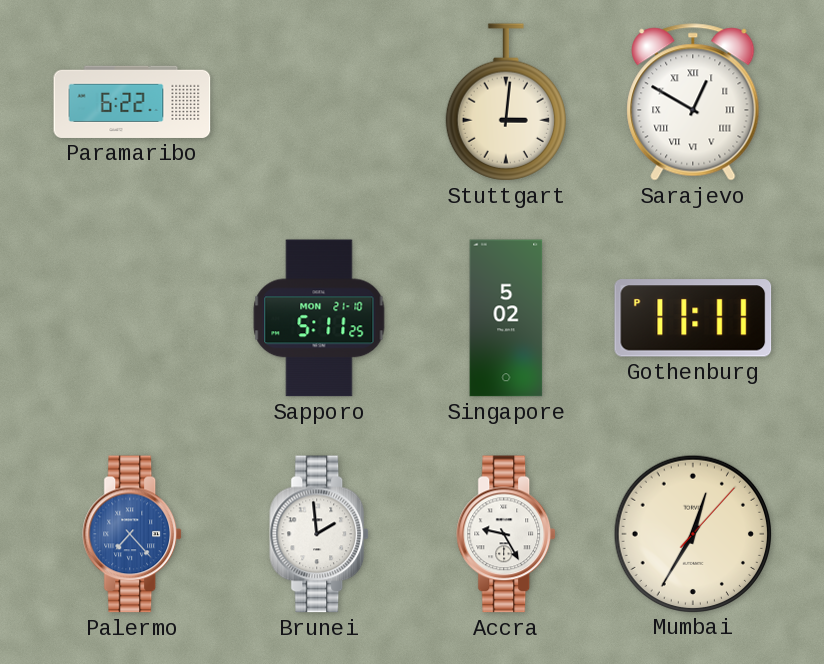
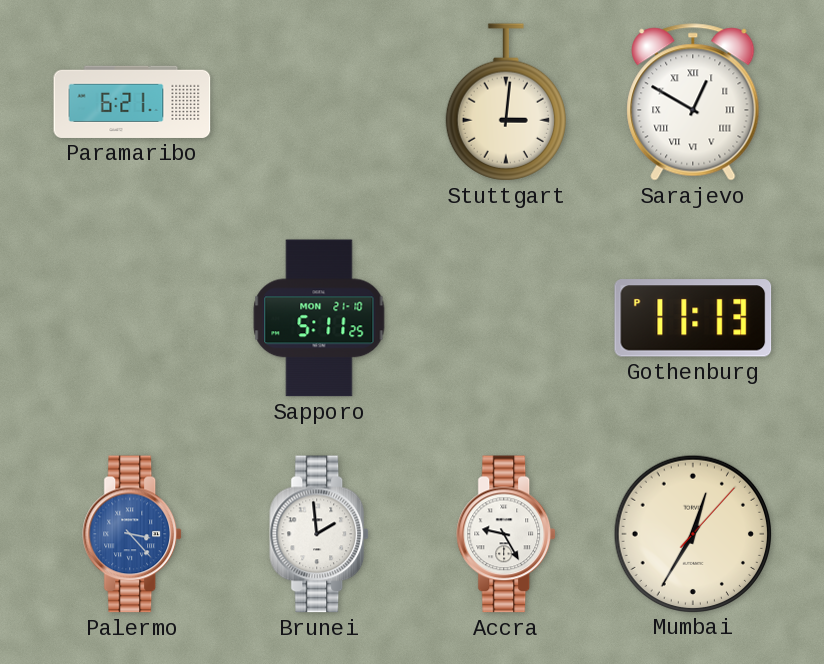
Paramaribo: 6:22 -> 6:21
Singapore: 5:02 -> none
Gothenburg: 11:11 -> 11:13
Palermo: 7:23 -> 3:23
